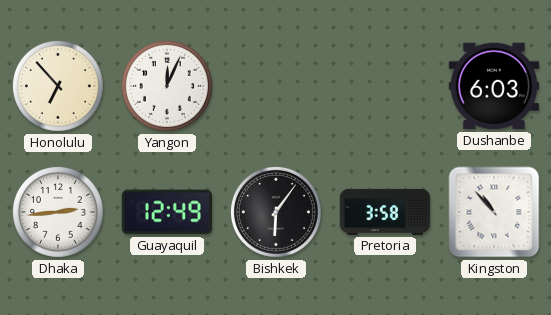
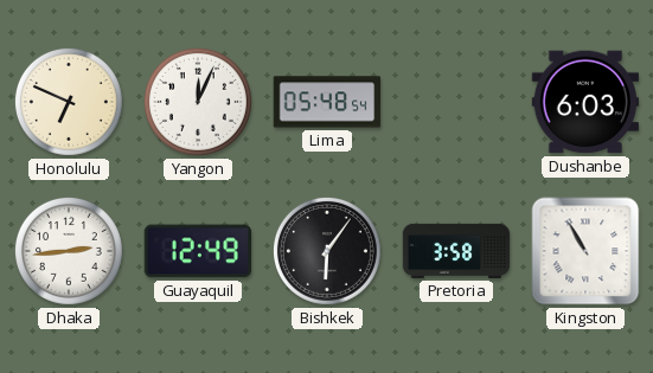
Honolulu: 6:53 -> 6:49
Lima: none -> 05:48
Kingston: 10:53 -> 10:55
